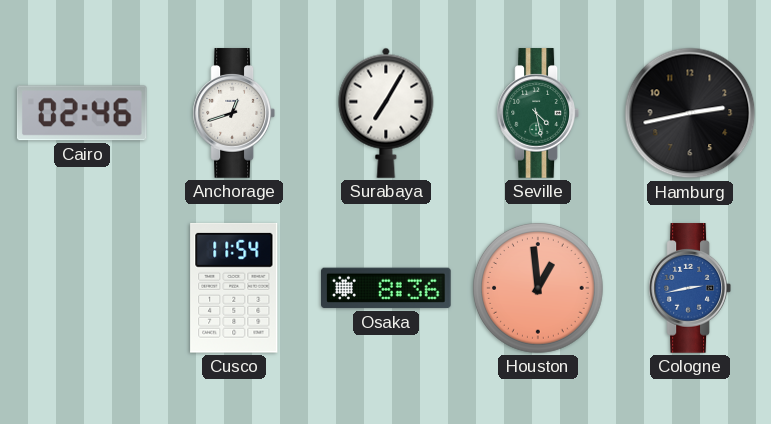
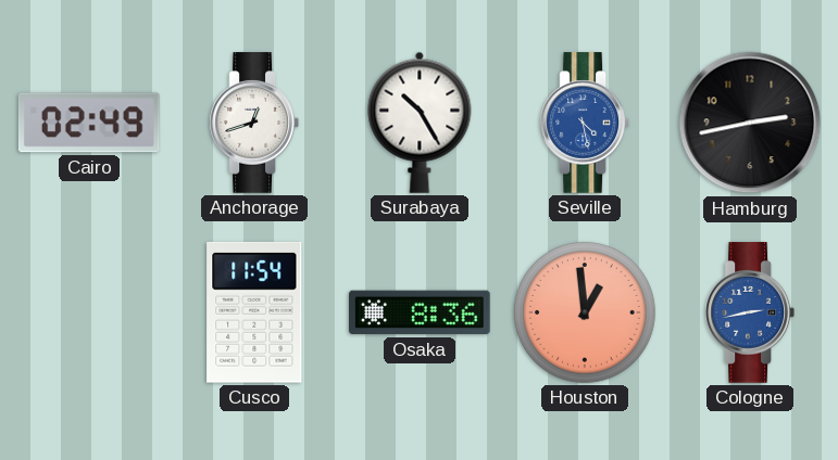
Cairo: 02:46 -> 02:49
Surabaya: 7:05 -> 10:25
Seville dial: green -> blue
